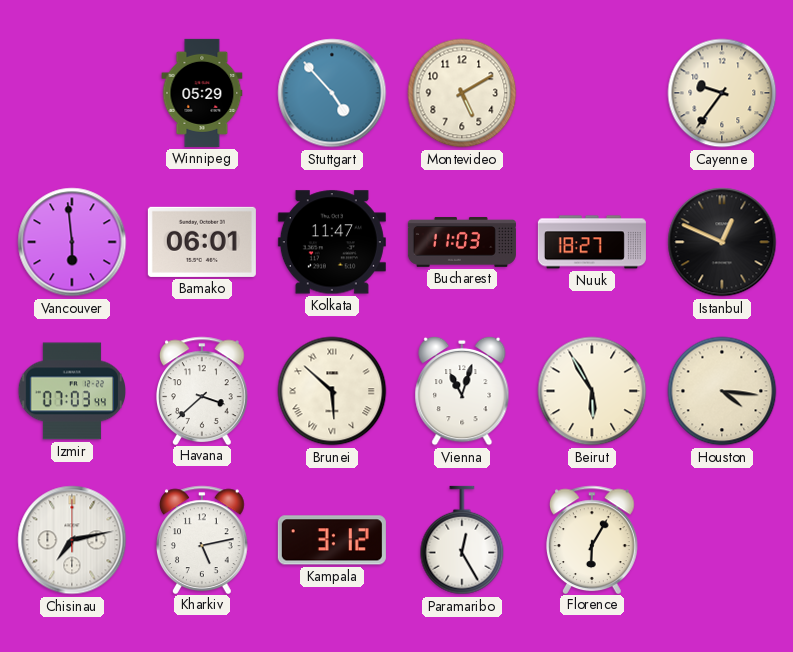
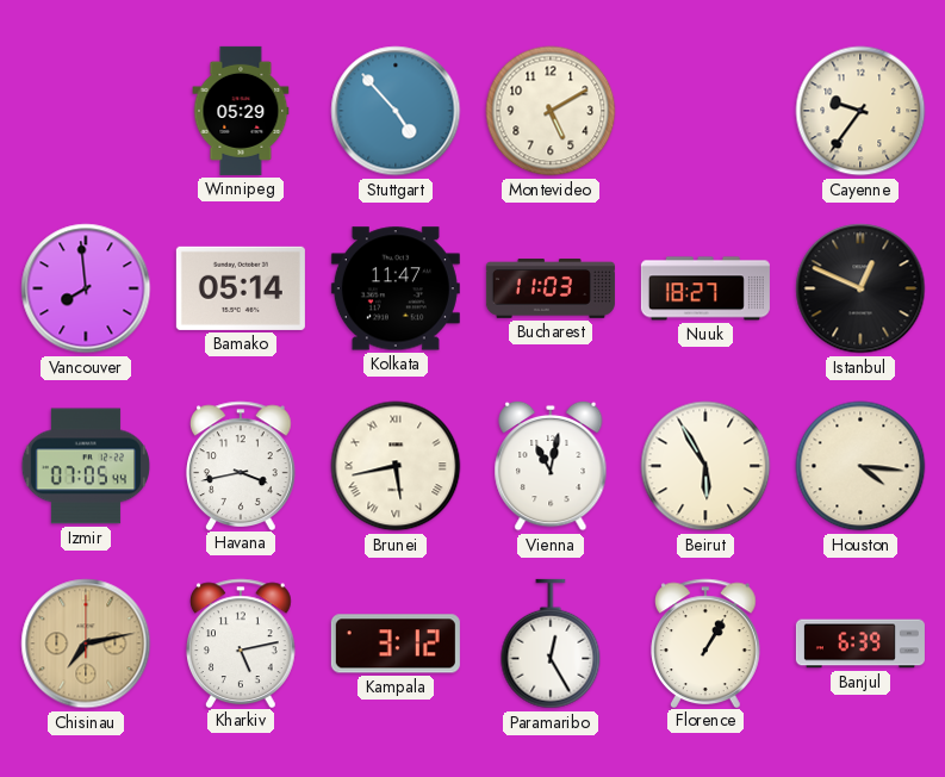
Vancouver: 5:59 -> 7:59
Bamako: 06:01 -> 05:14
Izmir: 07:03 -> 07:05
Havana: 3:38 -> 3:43
Brunei: 5:52 -> 5:43
Vienna: 11:03 -> 11:02
Chisinau dial: white -> champagne
Florence: 6:05 -> 1:05
Banjul: none -> 6:39
